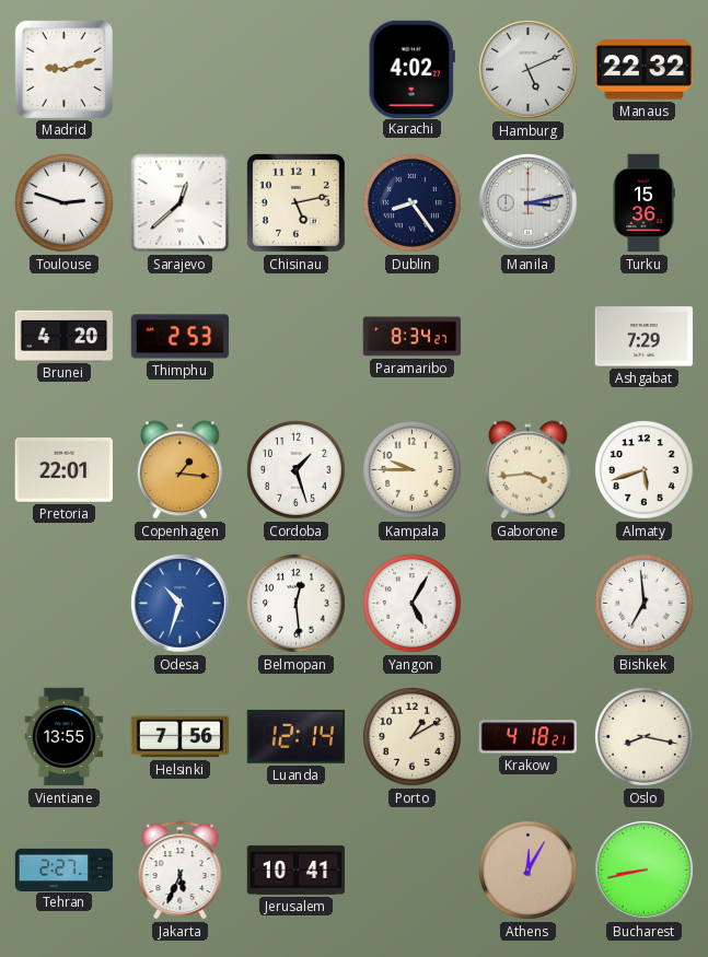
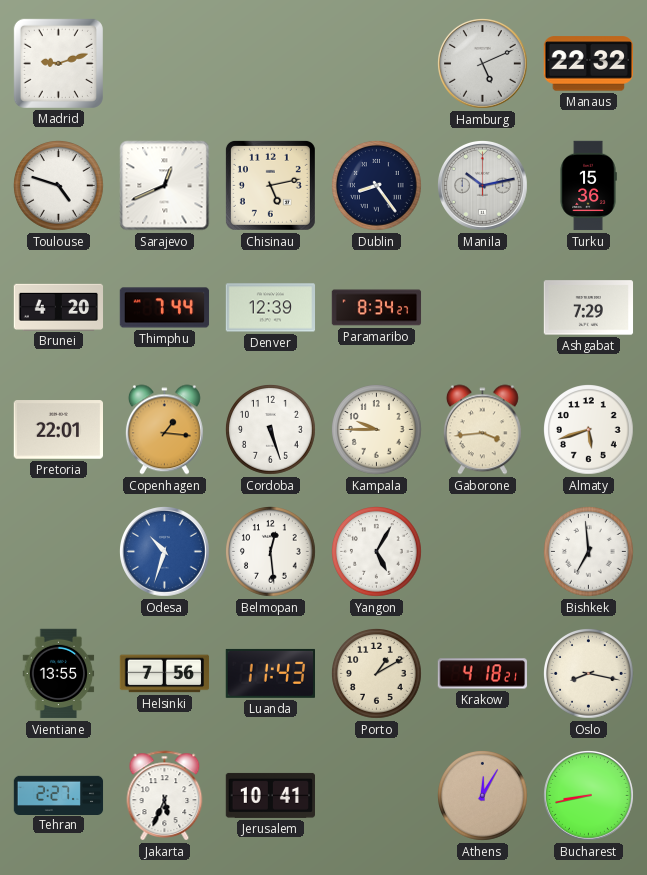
Karachi: 4:02 -> none
Toulouse: 2:48 -> 4:48
Sarajevo: 12:38 -> 12:41
Manila: 3:13 -> 10:13
Thimphu: 2:53 -> 7:44
Denver: none -> 12:39
Cordoba: 1:27 -> 5:27
Luanda: 12:14 -> 11:43
